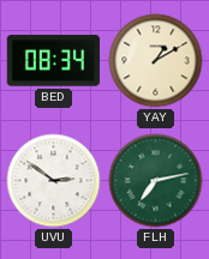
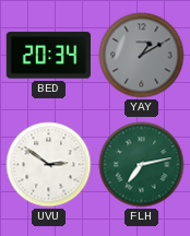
BED: 08:34 -> 20:34
YAY dial: cream -> grey
